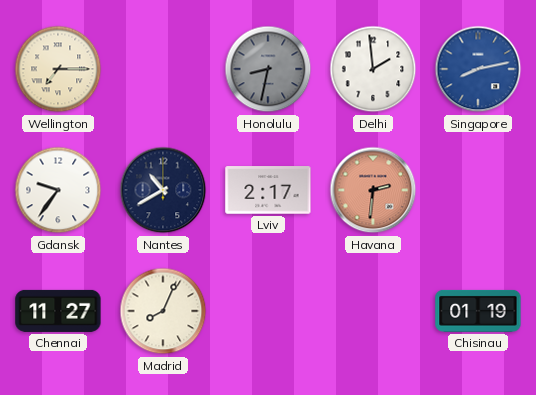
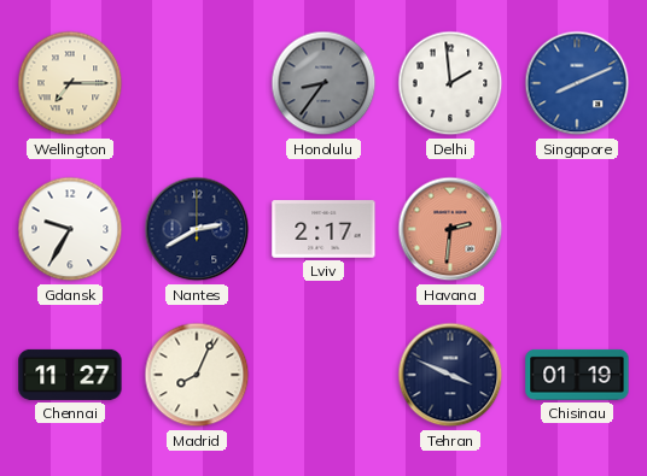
Honolulu: 8:32 -> 8:36
Singapore: 8:13 -> 8:11
Gdansk: 9:36 -> 9:35
Nantes: 10:40 -> 2:40
Tehran: none -> 3:49
